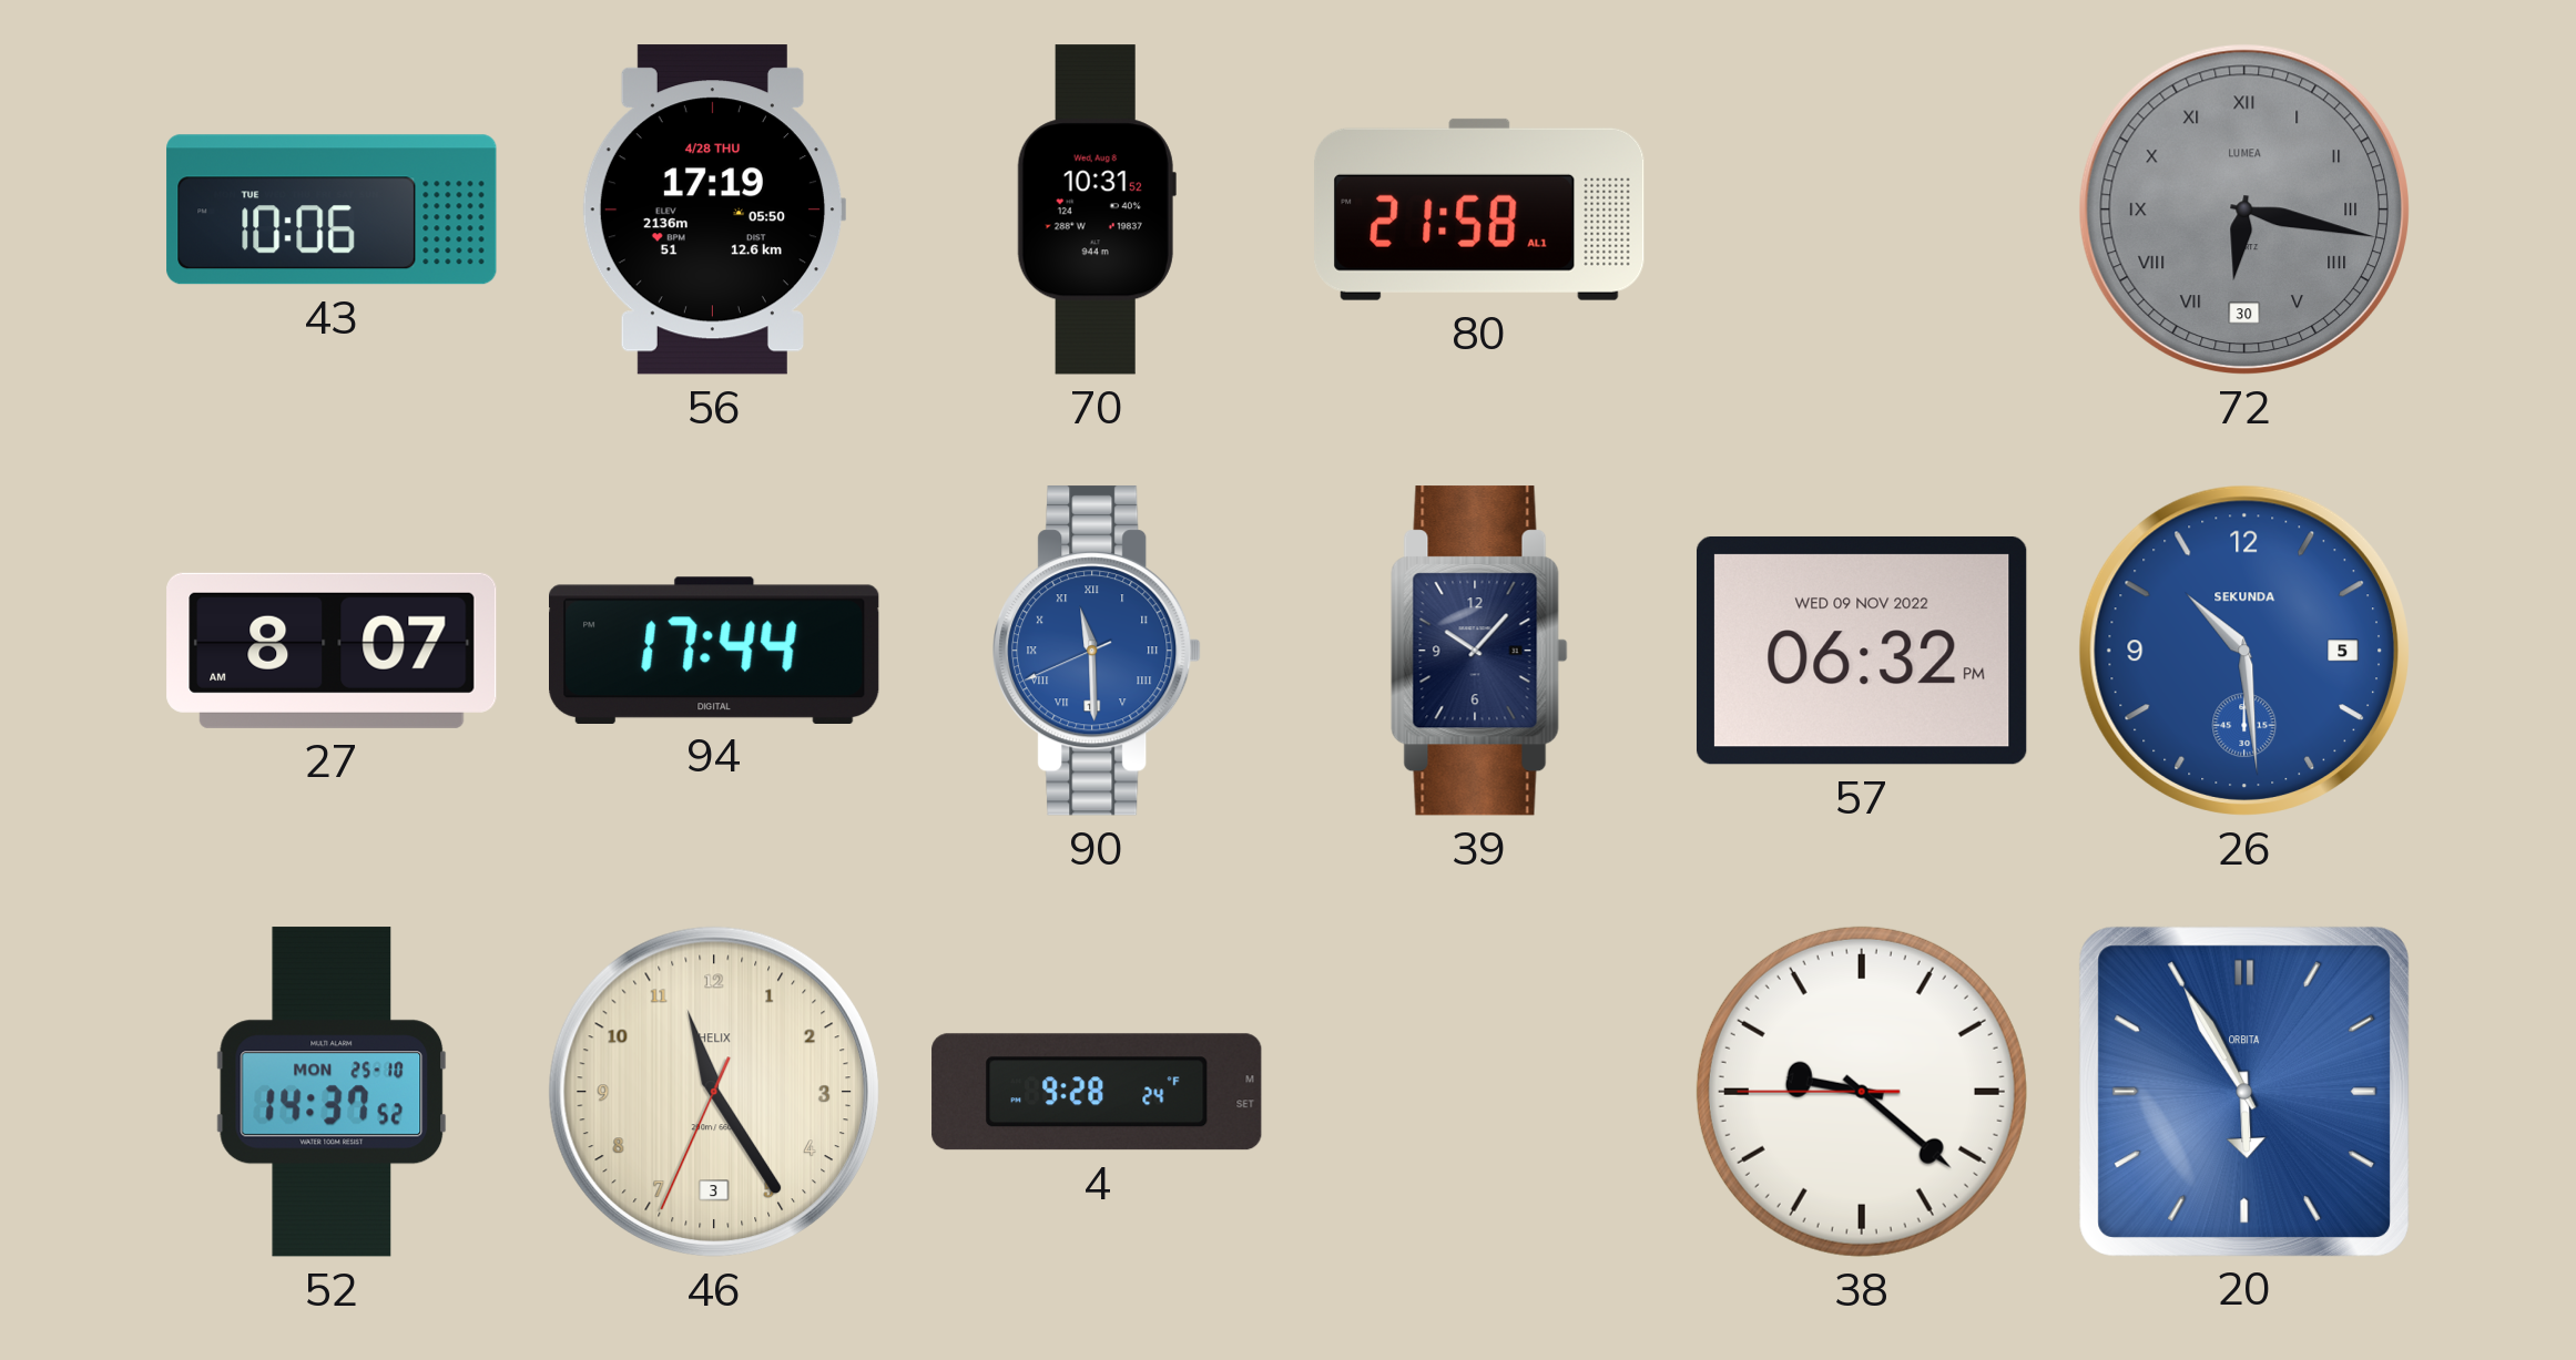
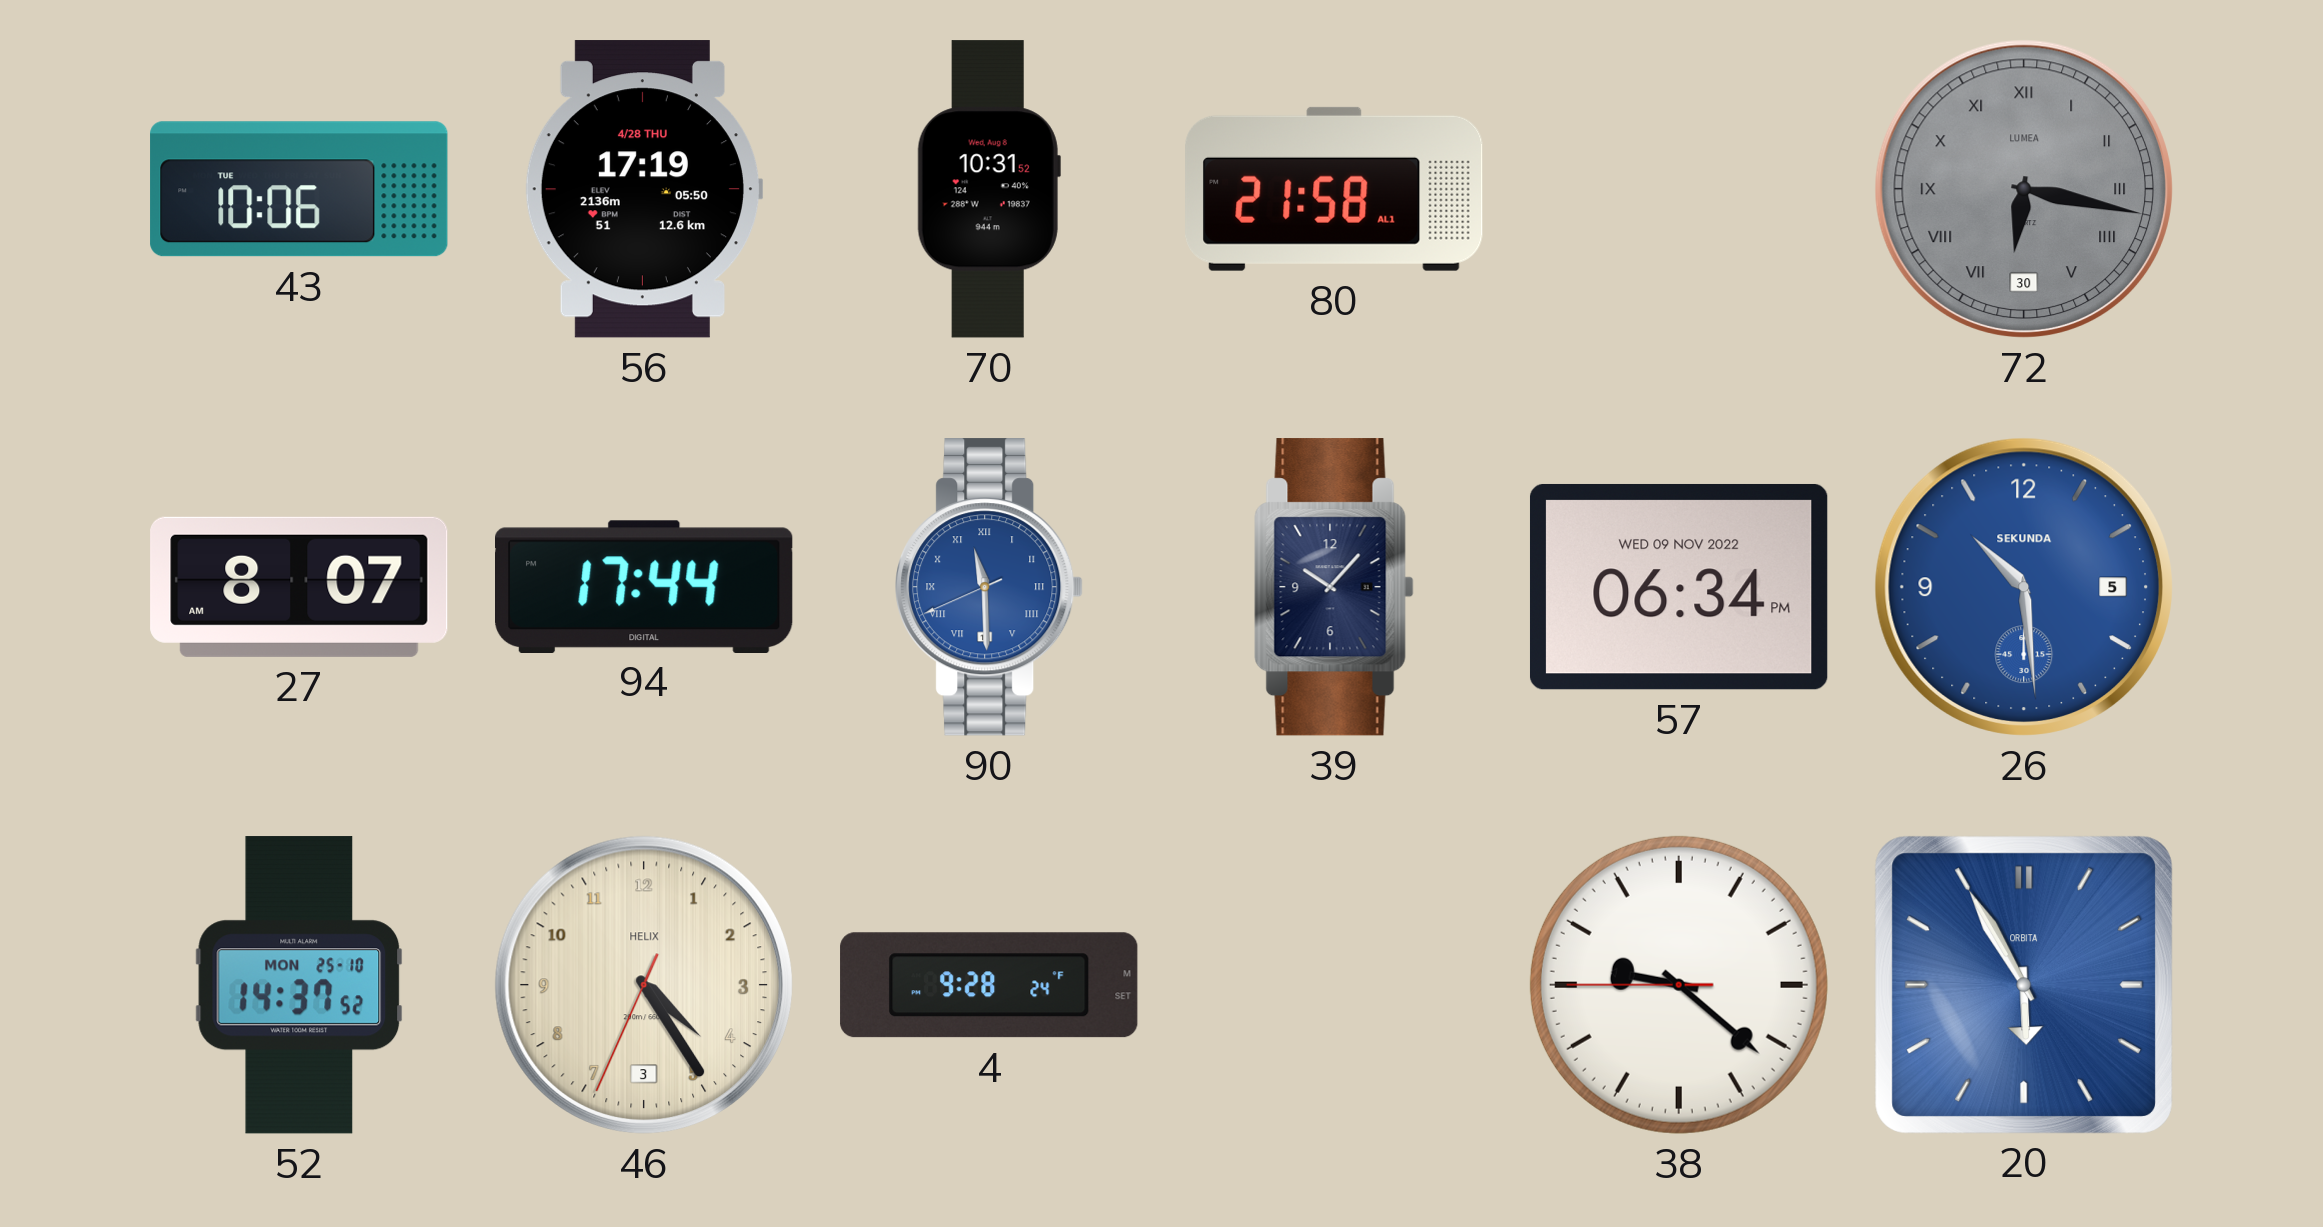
57: 06:32 -> 06:34
46: 11:24 -> 4:24
